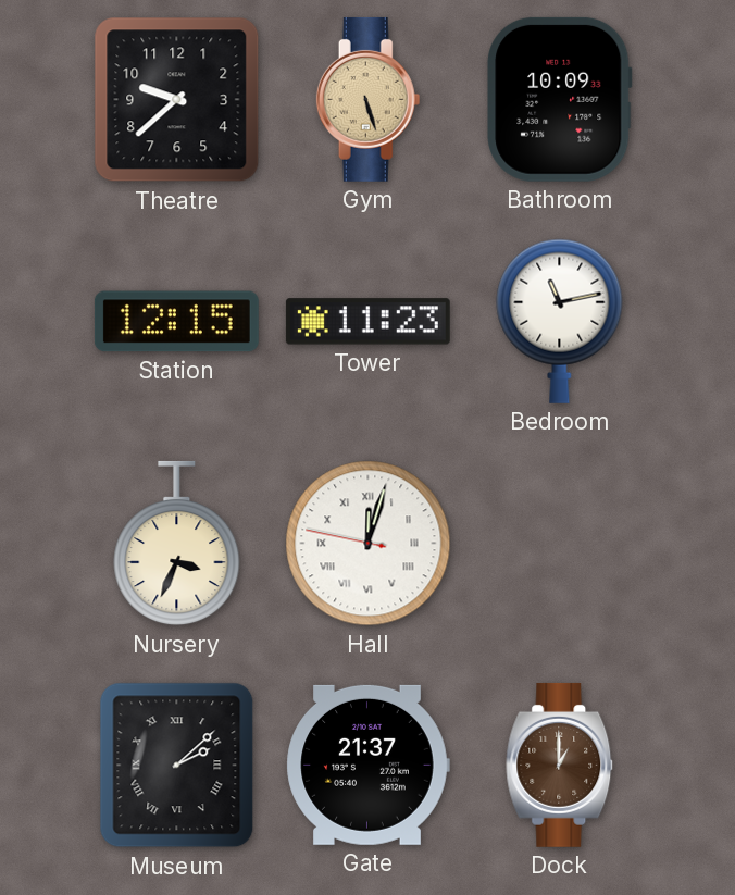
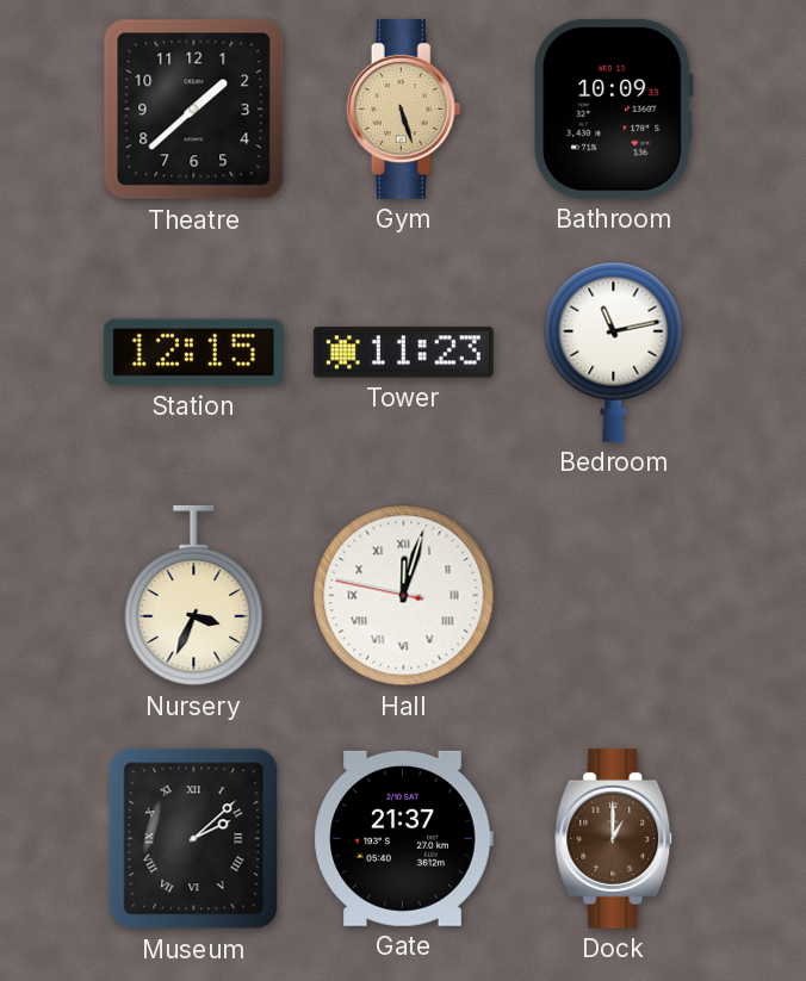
Theatre: 9:38 -> 1:38
